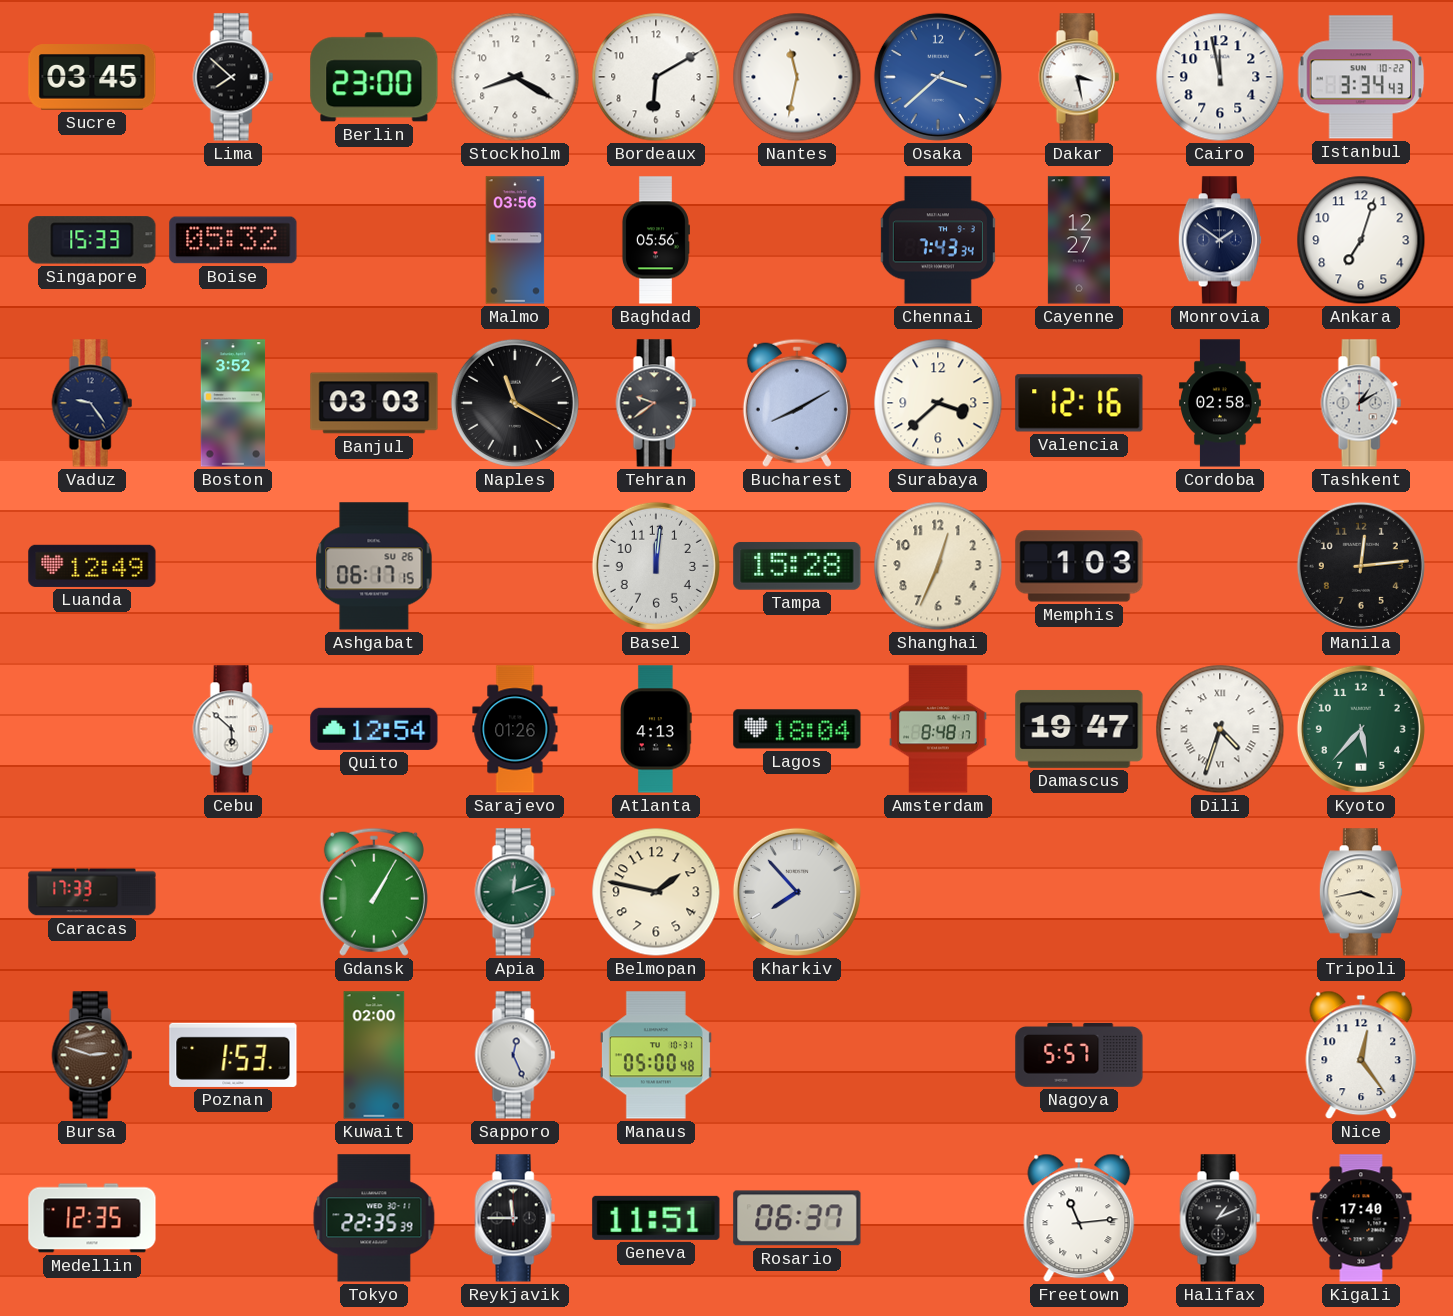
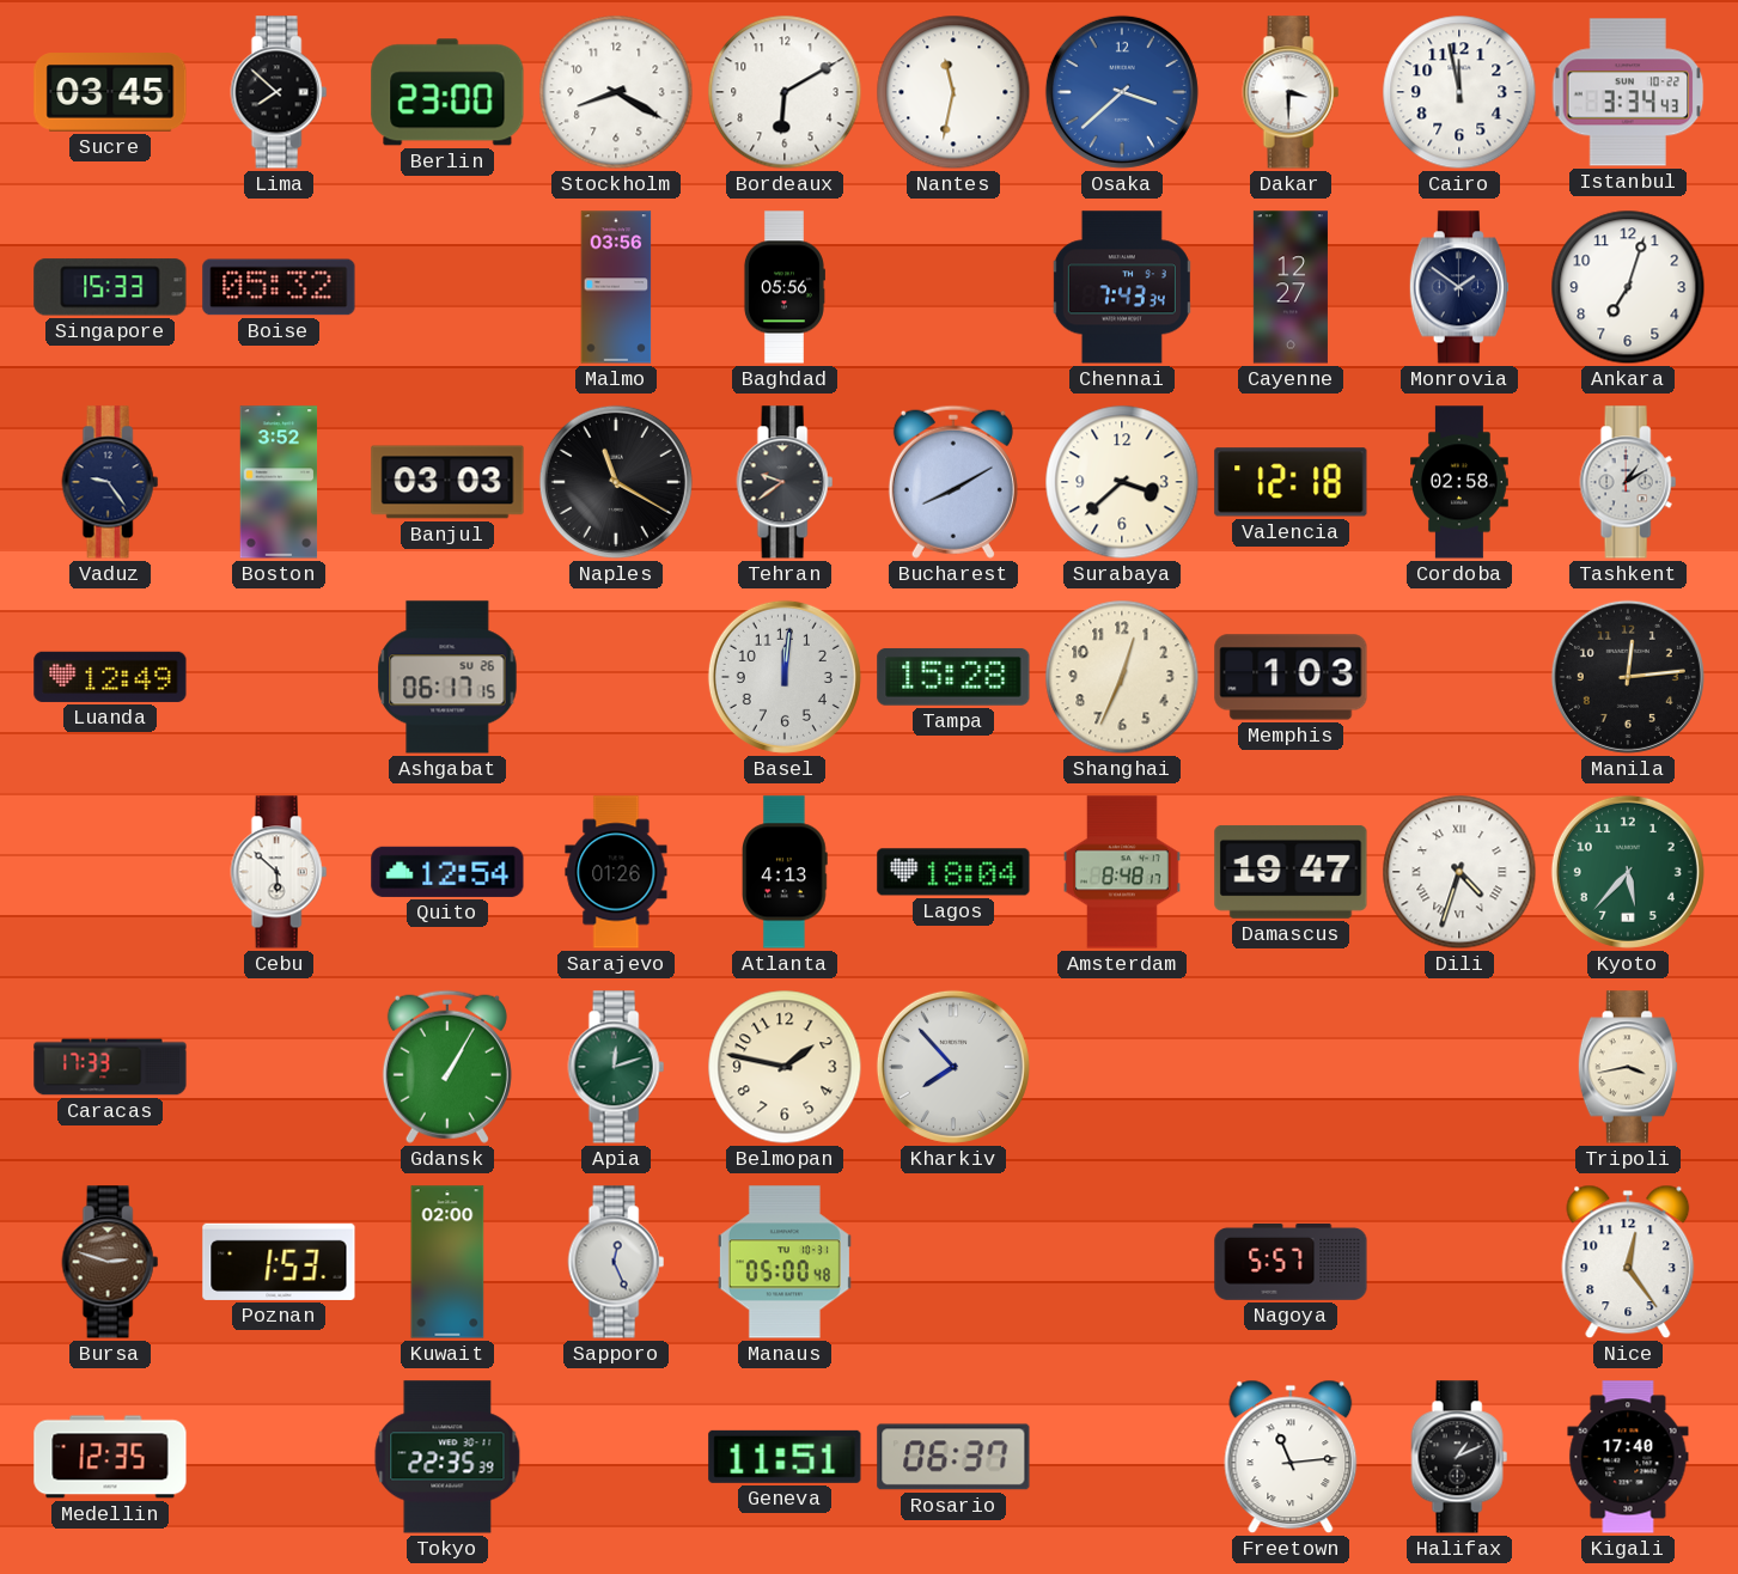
Dakar: 3:28 -> 3:30
Valencia: 12:16 -> 12:18
Reykjavik: 11:45 -> none
